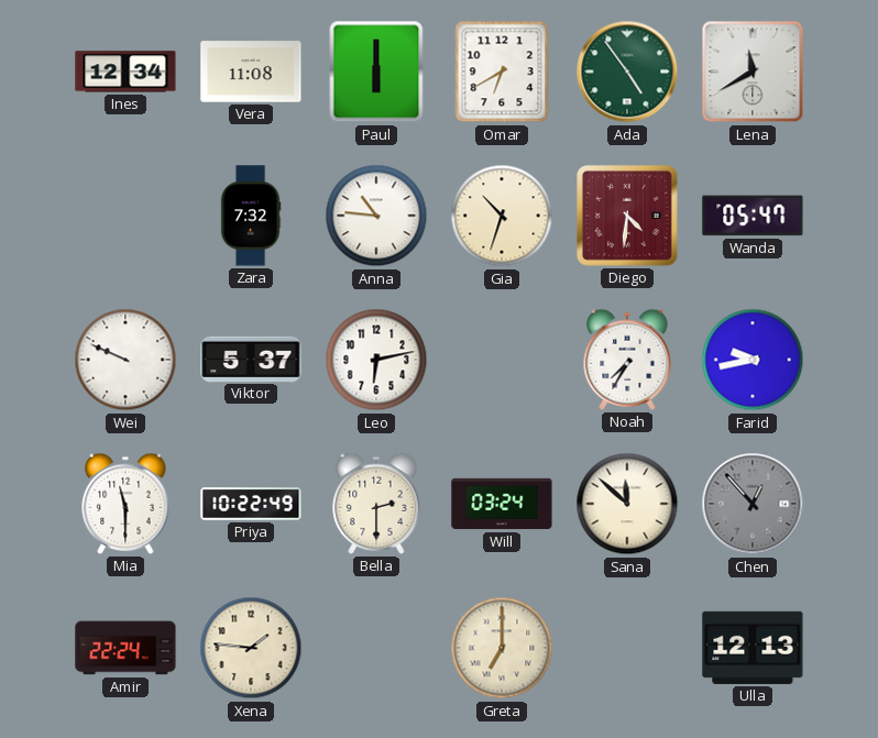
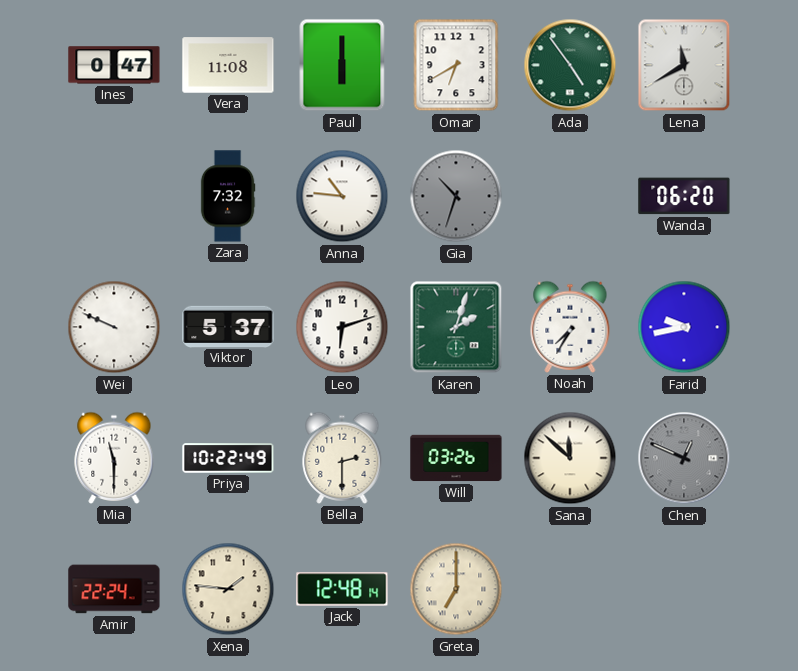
Ines: 12:34 -> 0:47
Gia dial: cream -> grey
Diego: 4:31 -> none
Wanda: 05:47 -> 06:20
Leo: 6:13 -> 6:12
Karen: none -> 2:03
Will: 03:24 -> 03:26
Chen: 12:53 -> 12:49
Jack: none -> 12:48
Ulla: 12:13 -> none
